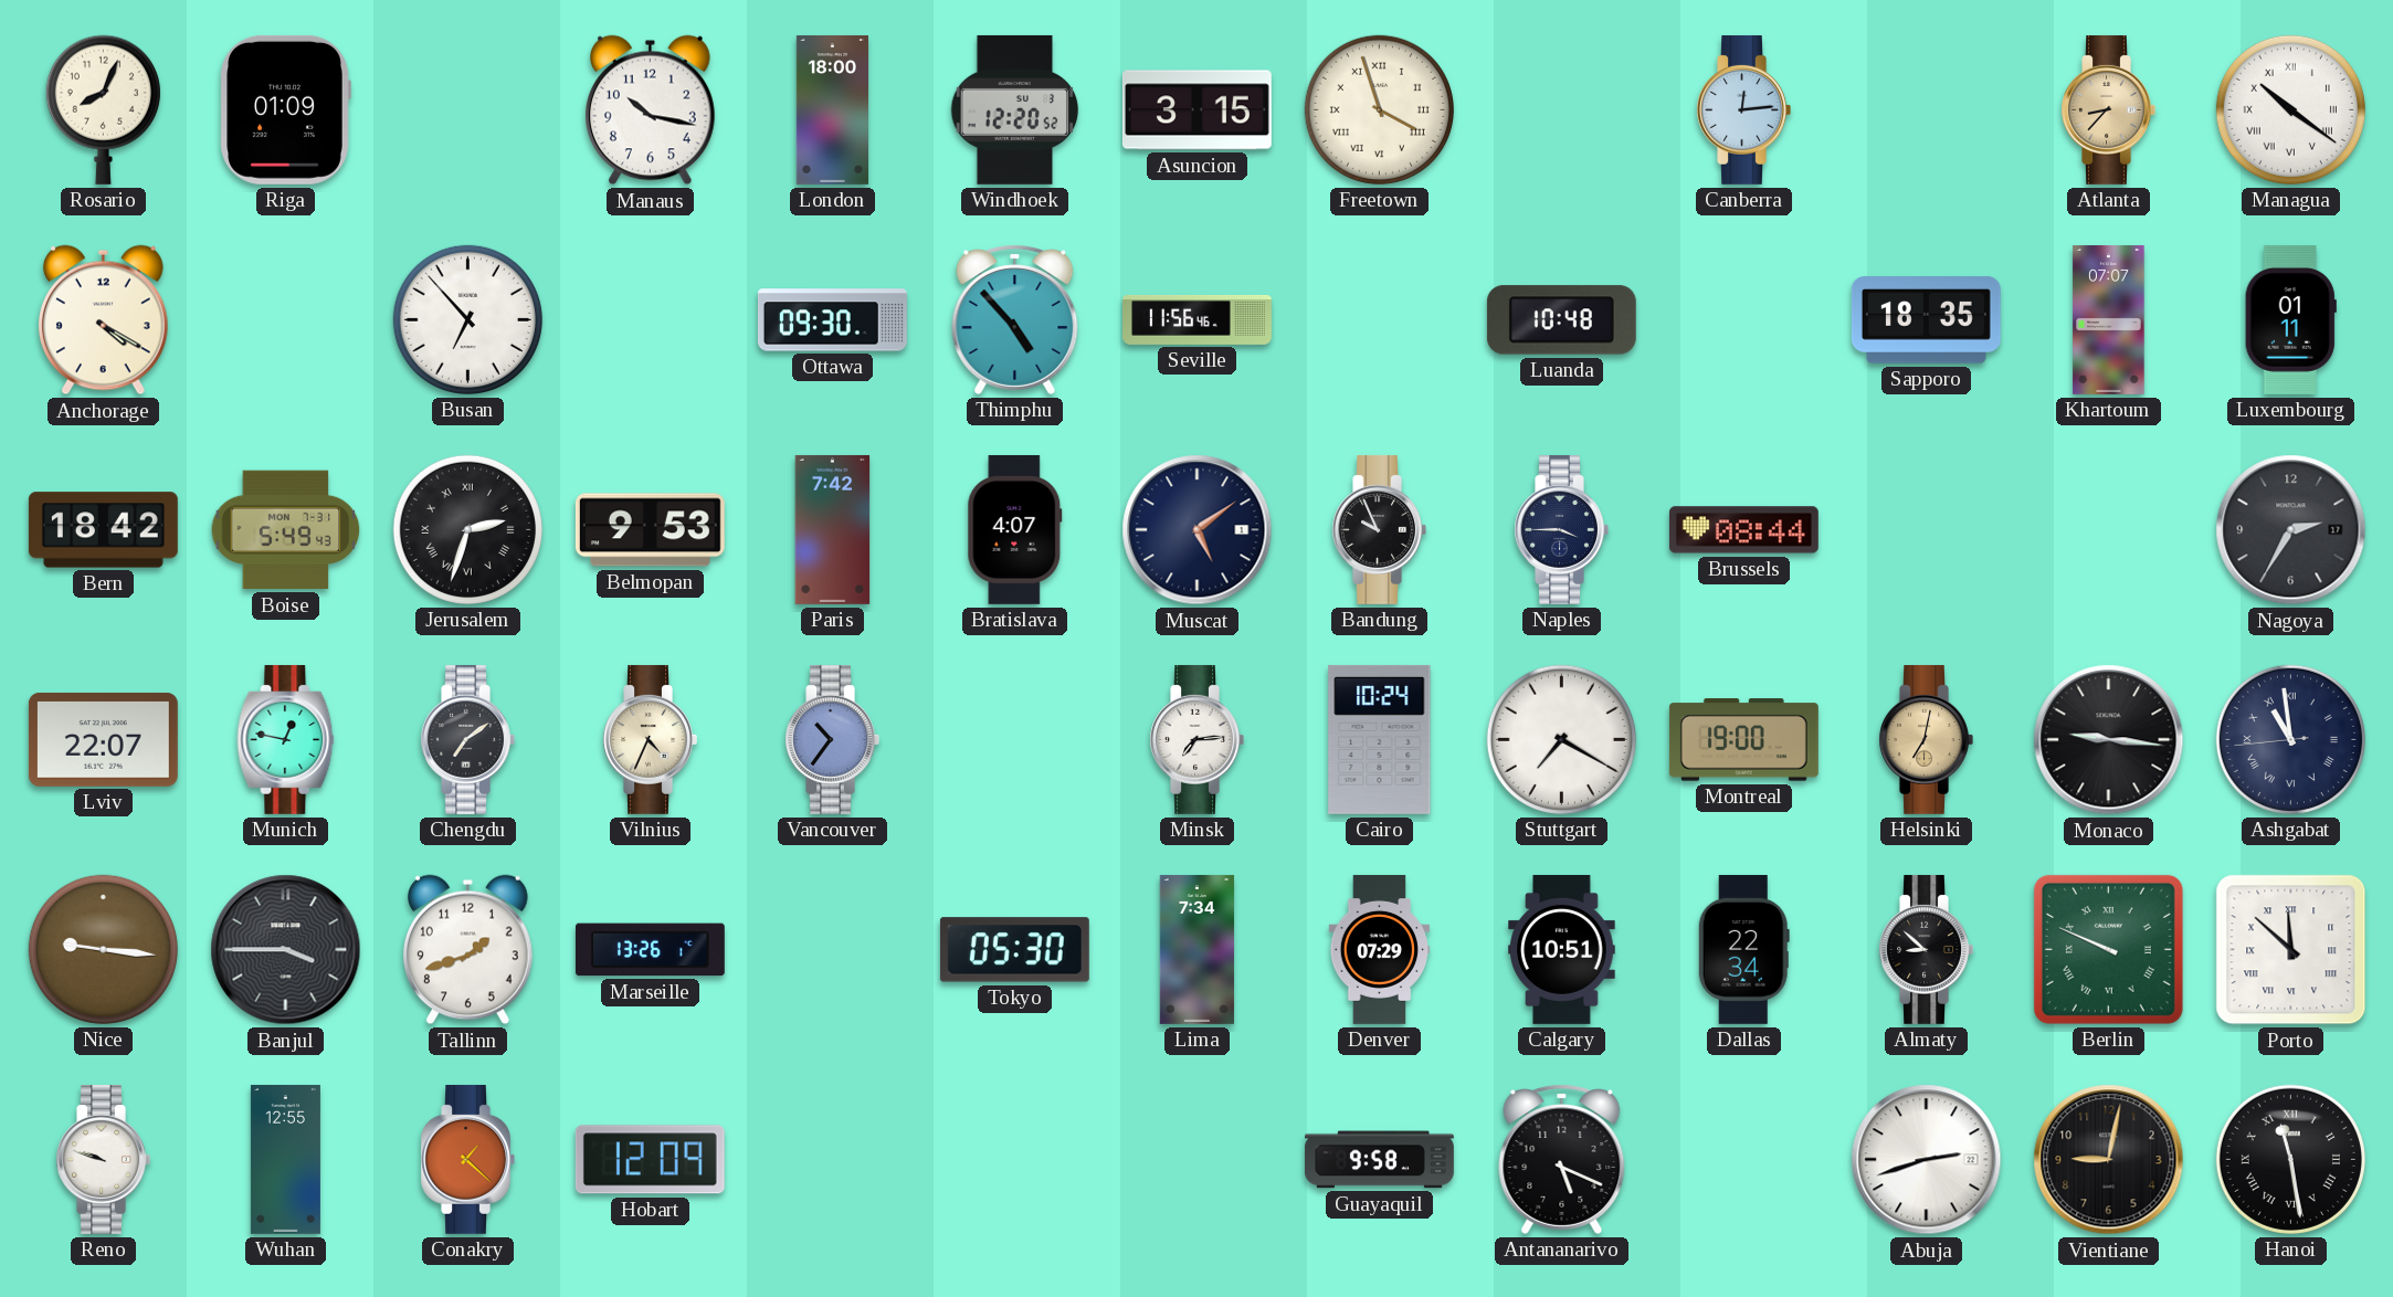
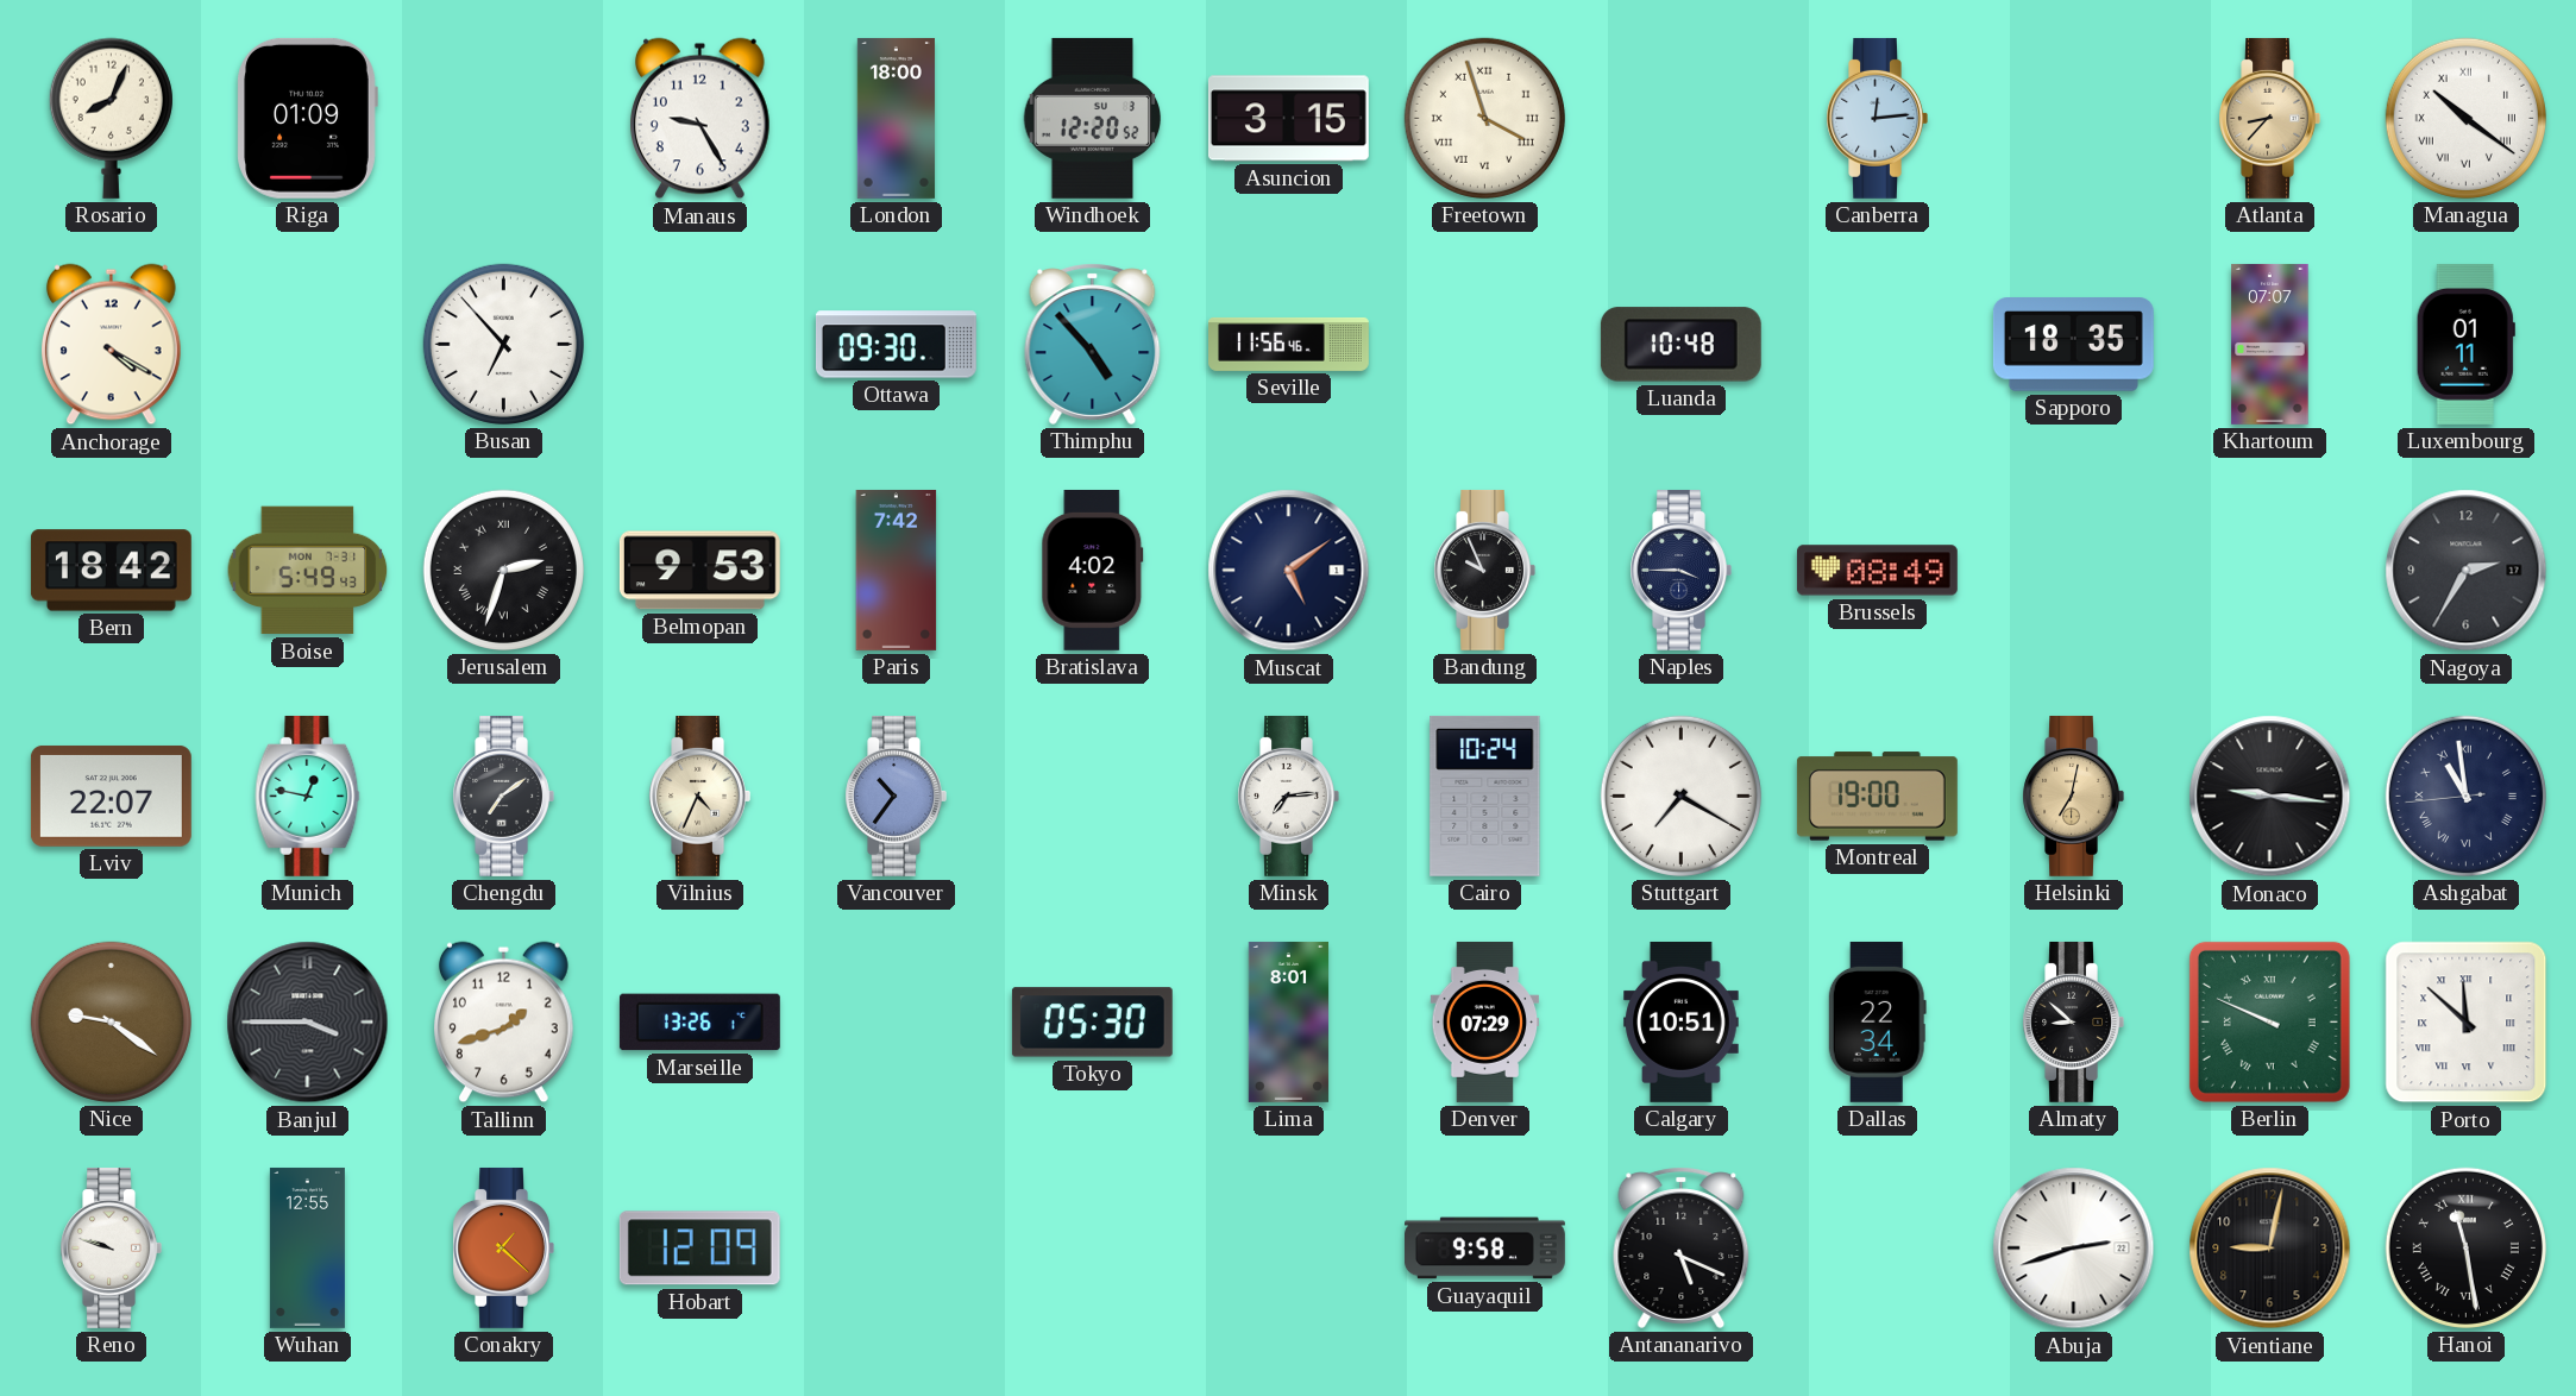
Manaus: 10:17 -> 9:25
Bratislava: 4:07 -> 4:02
Brussels: 08:44 -> 08:49
Nice: 9:16 -> 9:21
Lima: 7:34 -> 8:01
